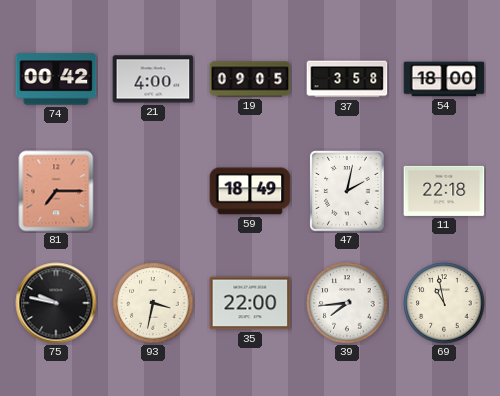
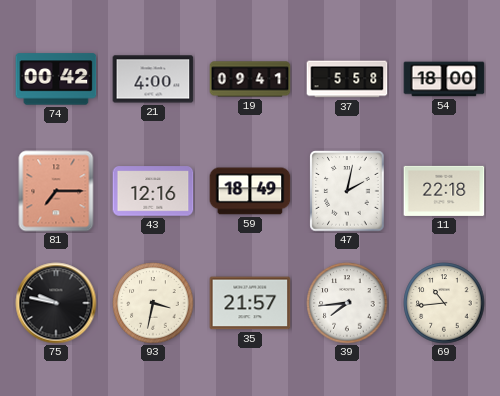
19: 09:05 -> 09:41
37: 3:58 -> 5:58
43: none -> 12:16
35: 22:00 -> 21:57
69: 10:58 -> 10:44
